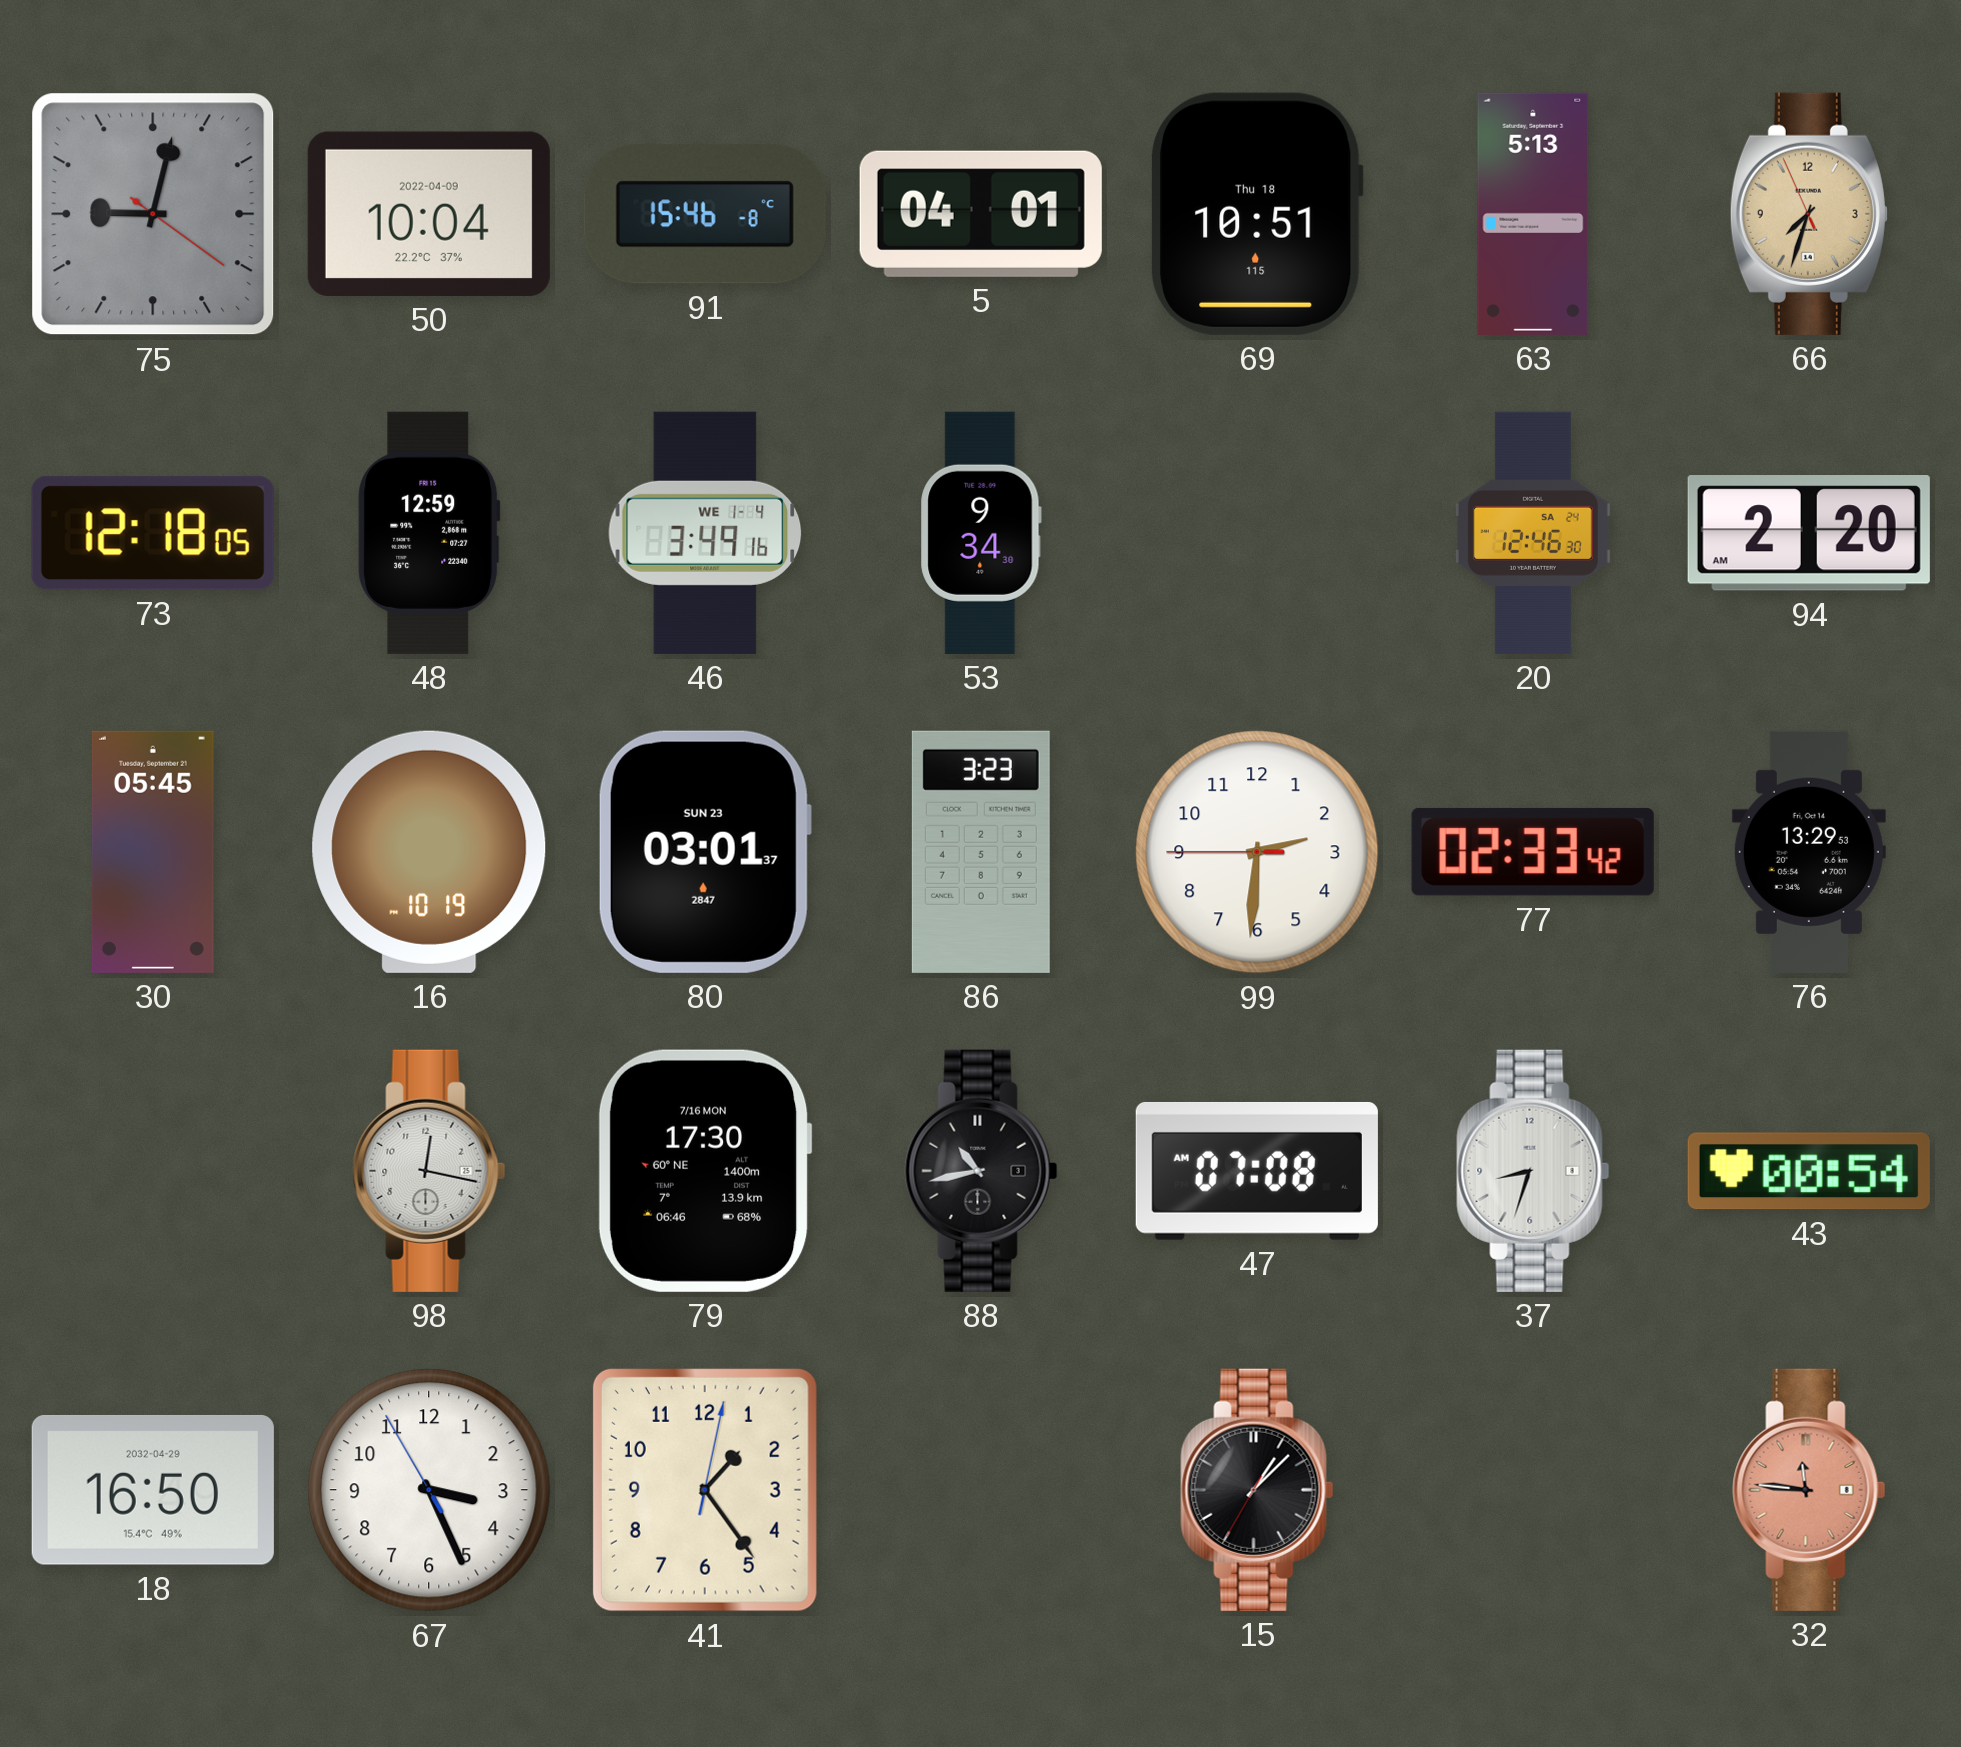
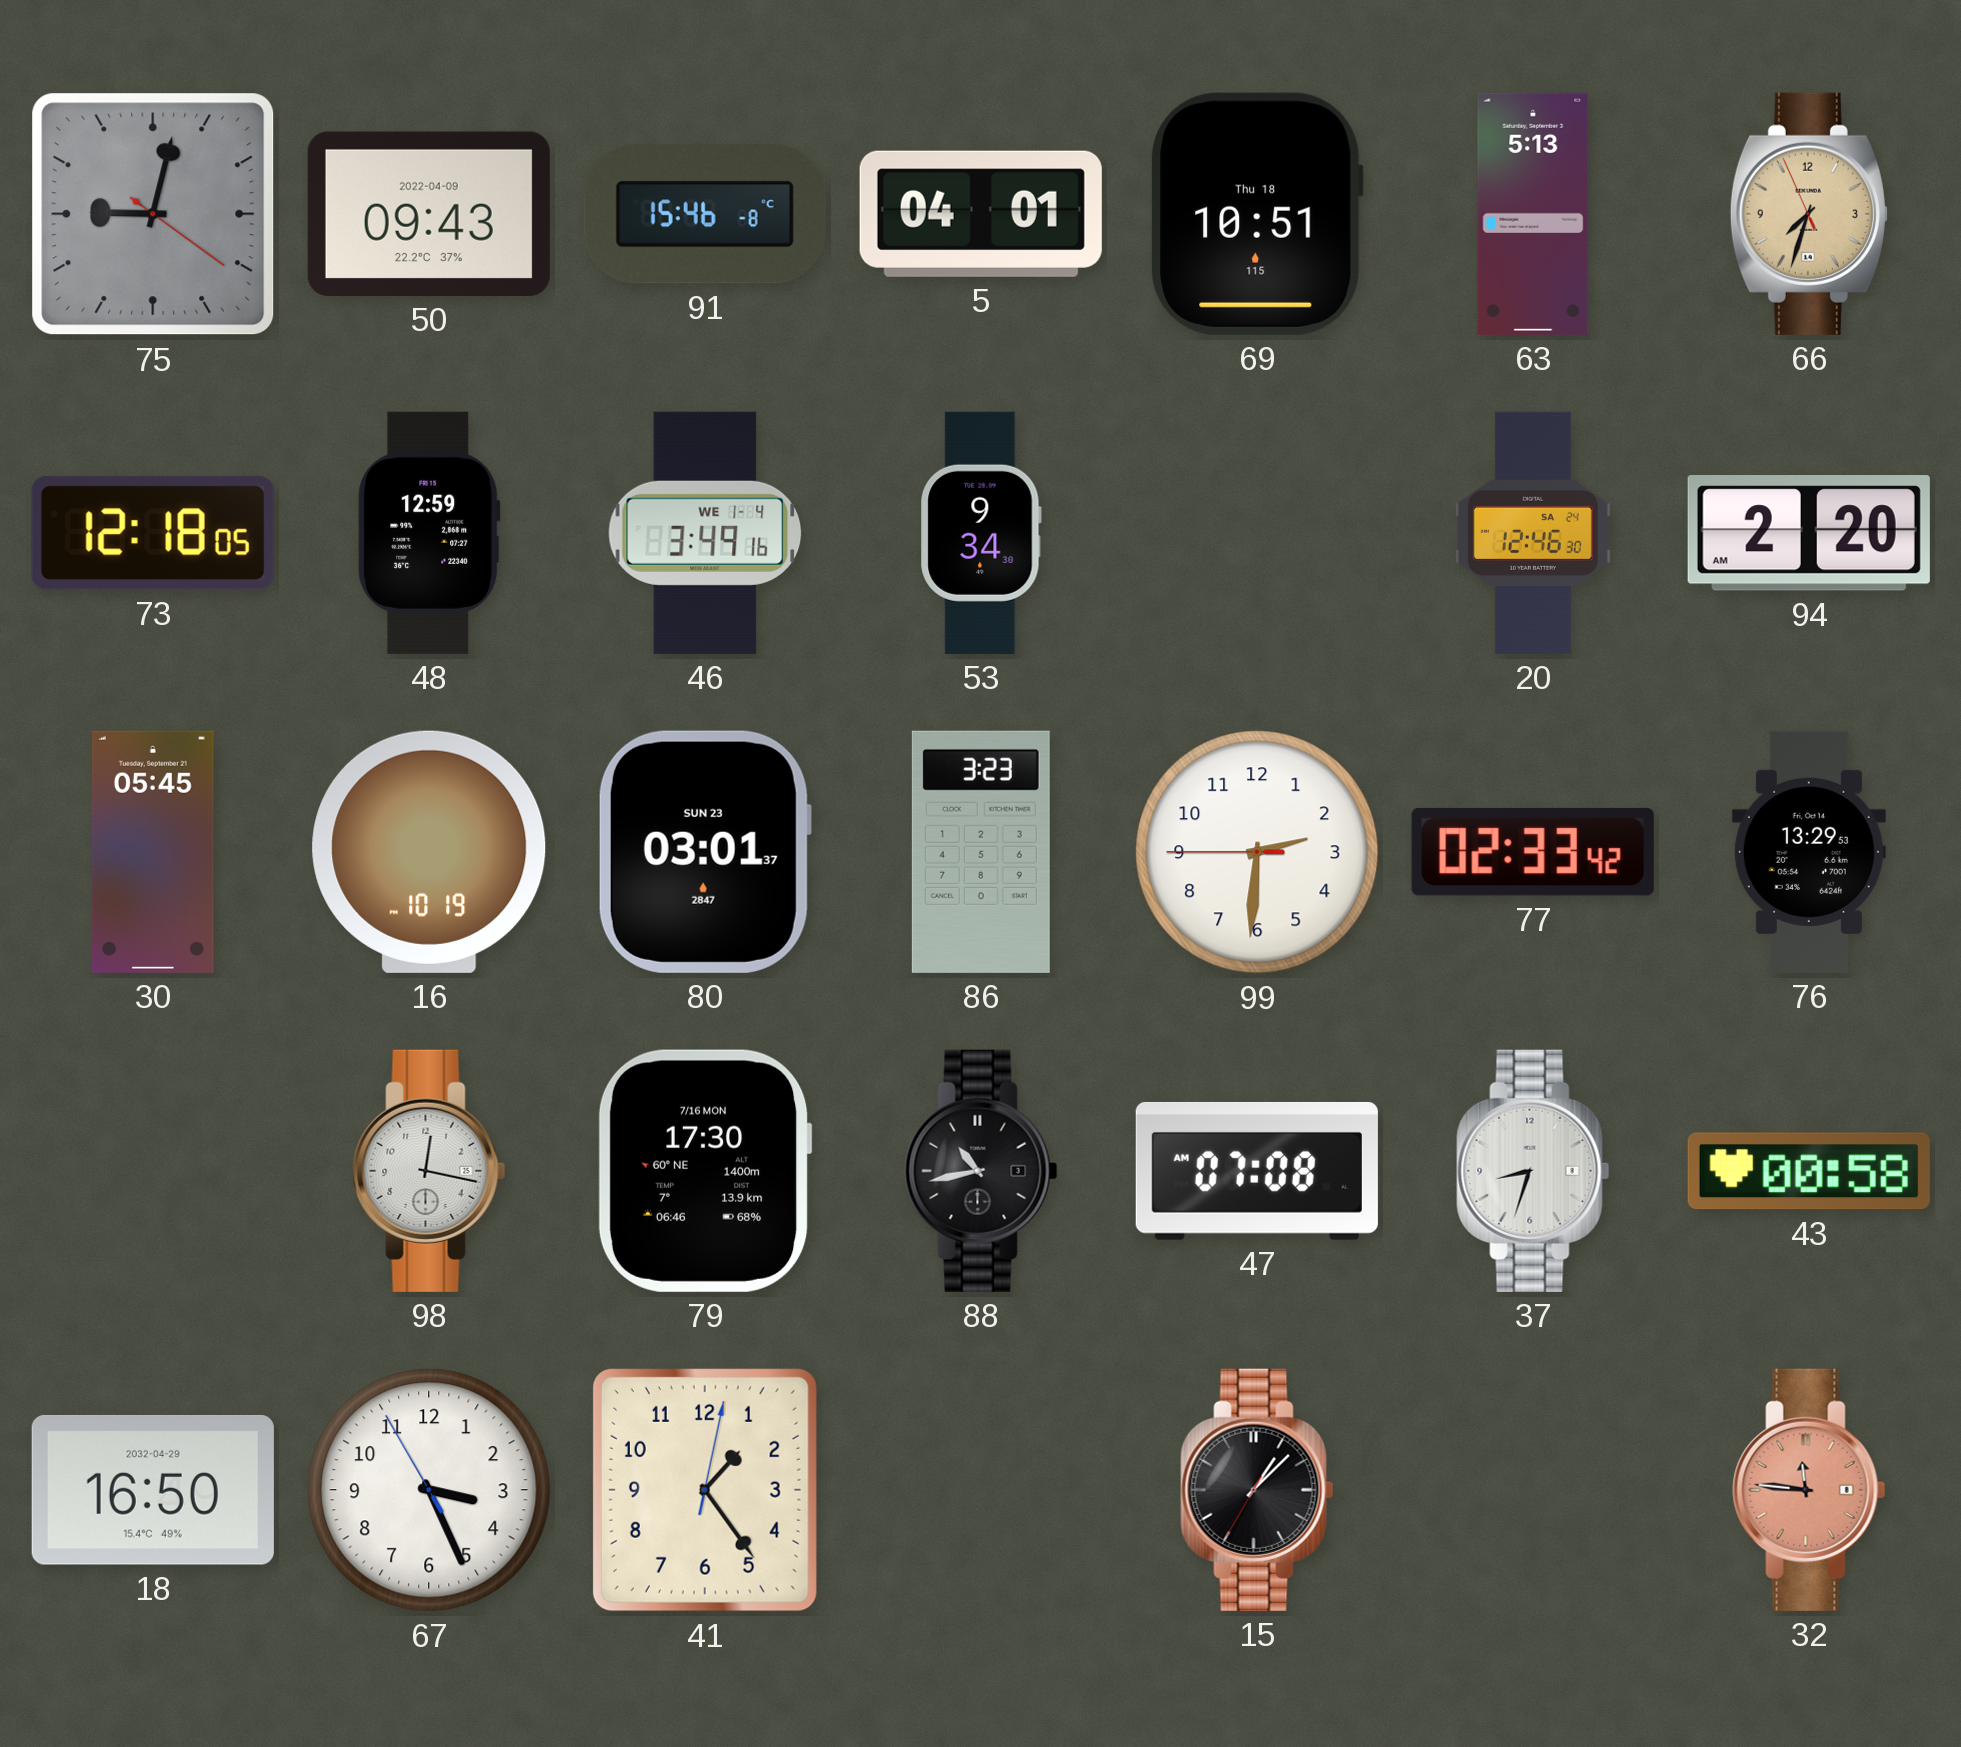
50: 10:04 -> 09:43
43: 00:54 -> 00:58
